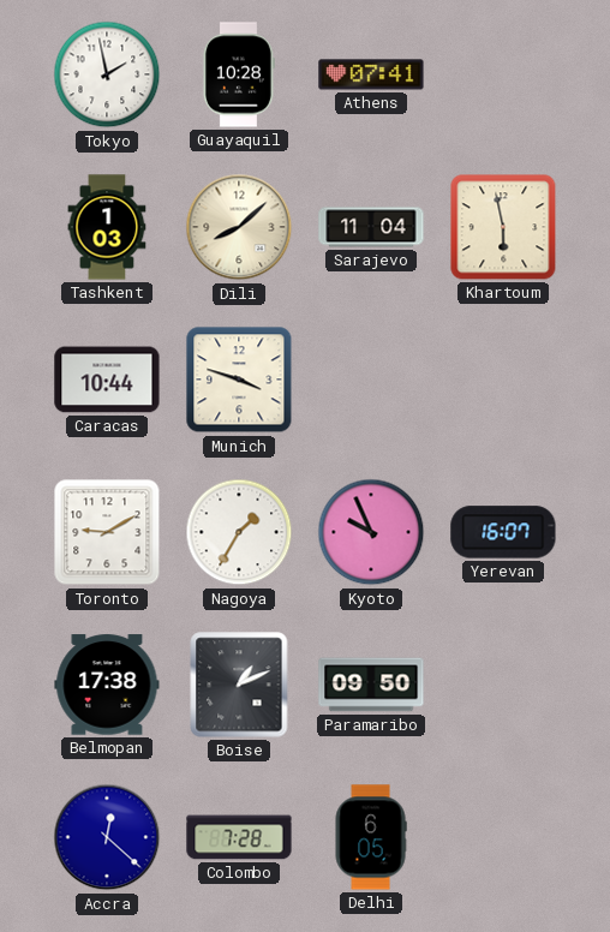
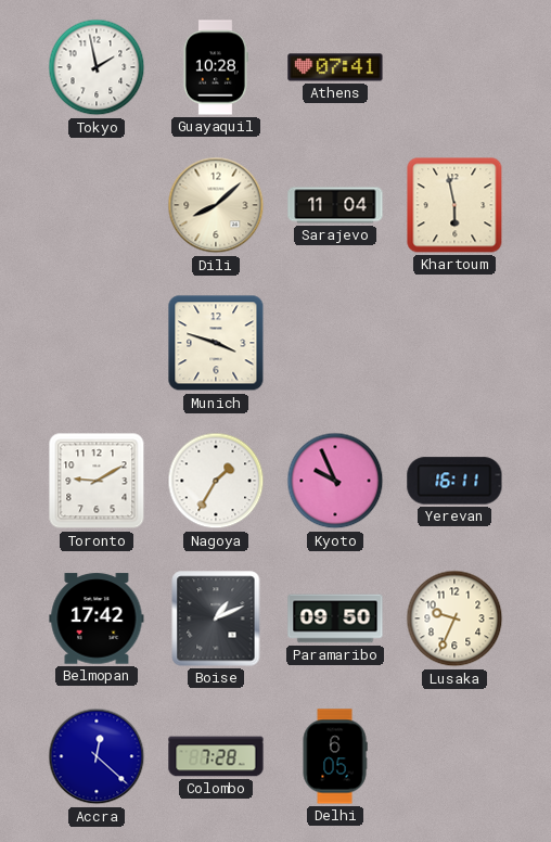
Tashkent: 1:03 -> none
Caracas: 10:44 -> none
Yerevan: 16:07 -> 16:11
Belmopan: 17:38 -> 17:42
Lusaka: none -> 9:34
